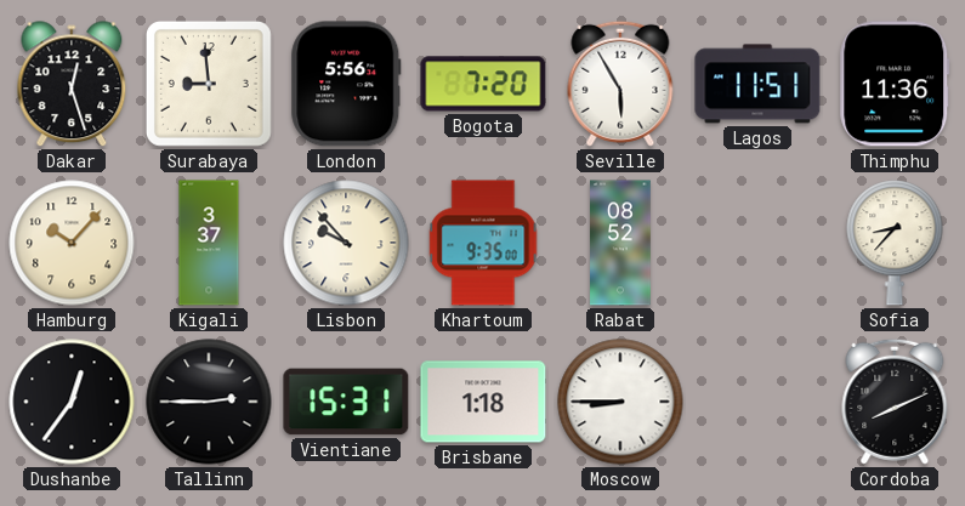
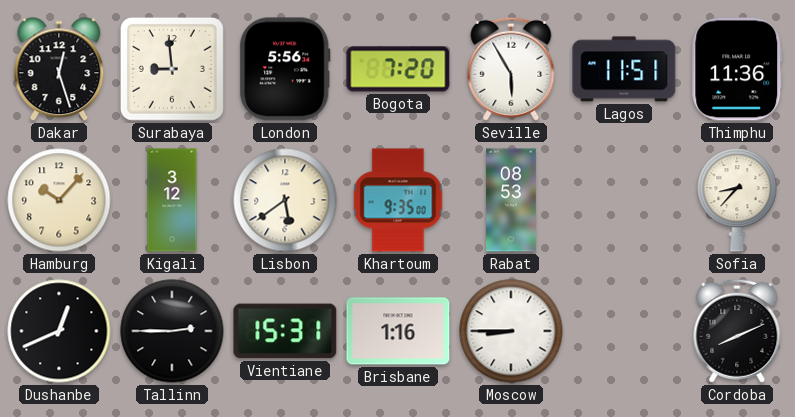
Kigali: 3:37 -> 3:12
Lisbon: 9:53 -> 5:39
Rabat: 08:52 -> 08:53
Dushanbe: 12:36 -> 12:41
Brisbane: 1:18 -> 1:16
